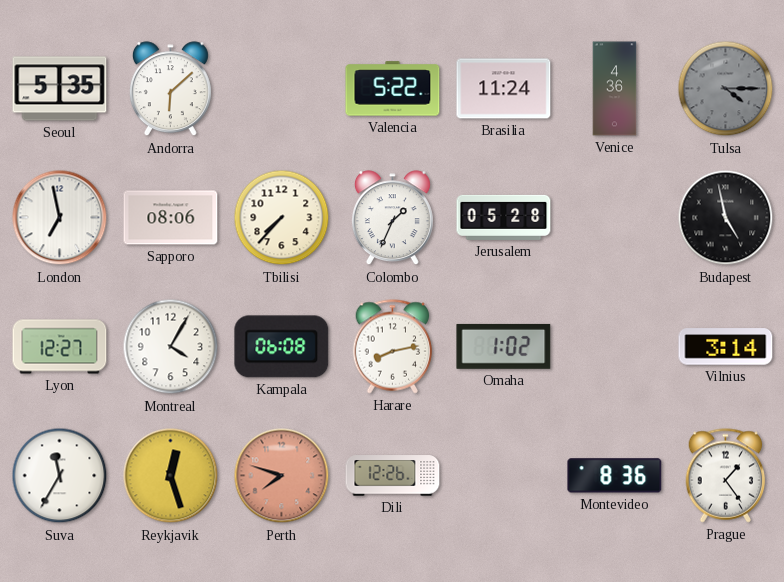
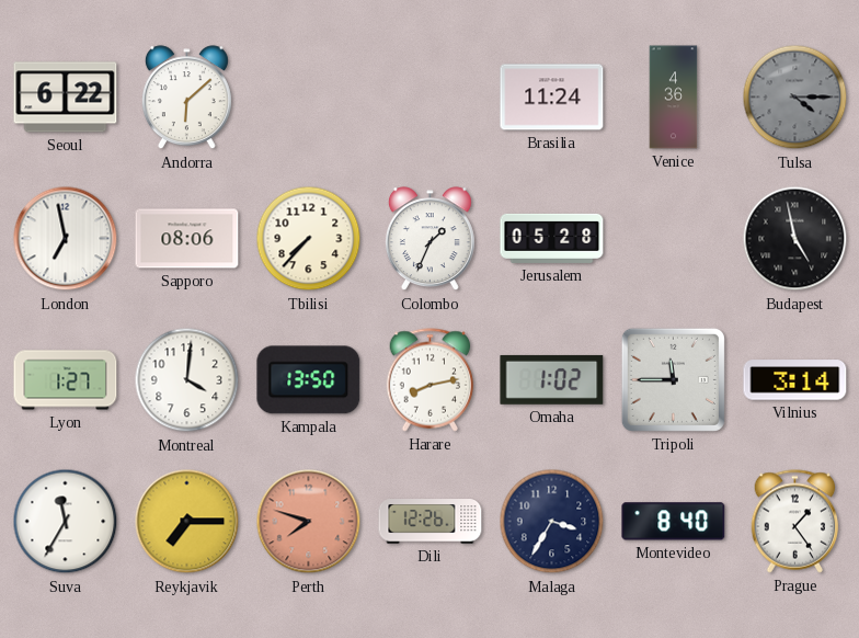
Seoul: 5:35 -> 6:22
Valencia: 5:22 -> none
Lyon: 12:27 -> 1:27
Montreal: 4:05 -> 4:01
Kampala: 06:08 -> 13:50
Tripoli: none -> 11:45
Reykjavik: 12:27 -> 7:15
Malaga: none -> 3:35
Montevideo: 8:36 -> 8:40
